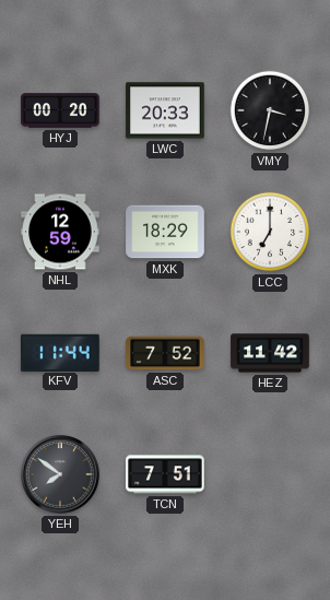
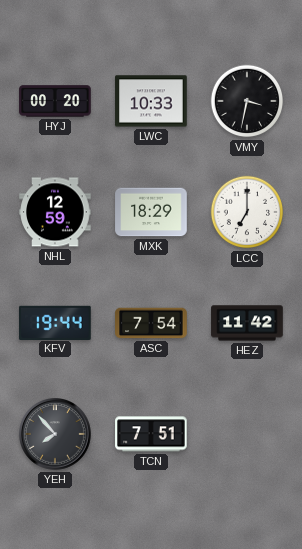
LWC: 20:33 -> 10:33
KFV: 11:44 -> 19:44
ASC: 7:52 -> 7:54
YEH: 7:51 -> 7:53
